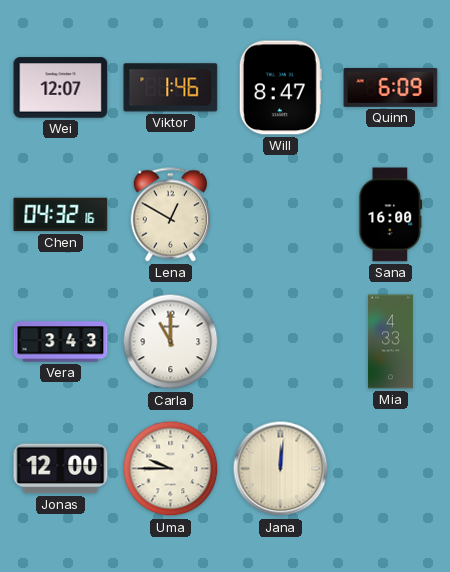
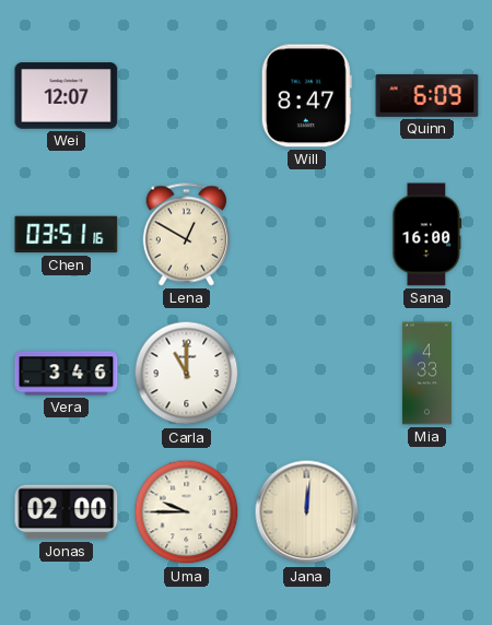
Viktor: 1:46 -> none
Chen: 04:32 -> 03:51
Vera: 3:43 -> 3:46
Jonas: 12:00 -> 02:00
